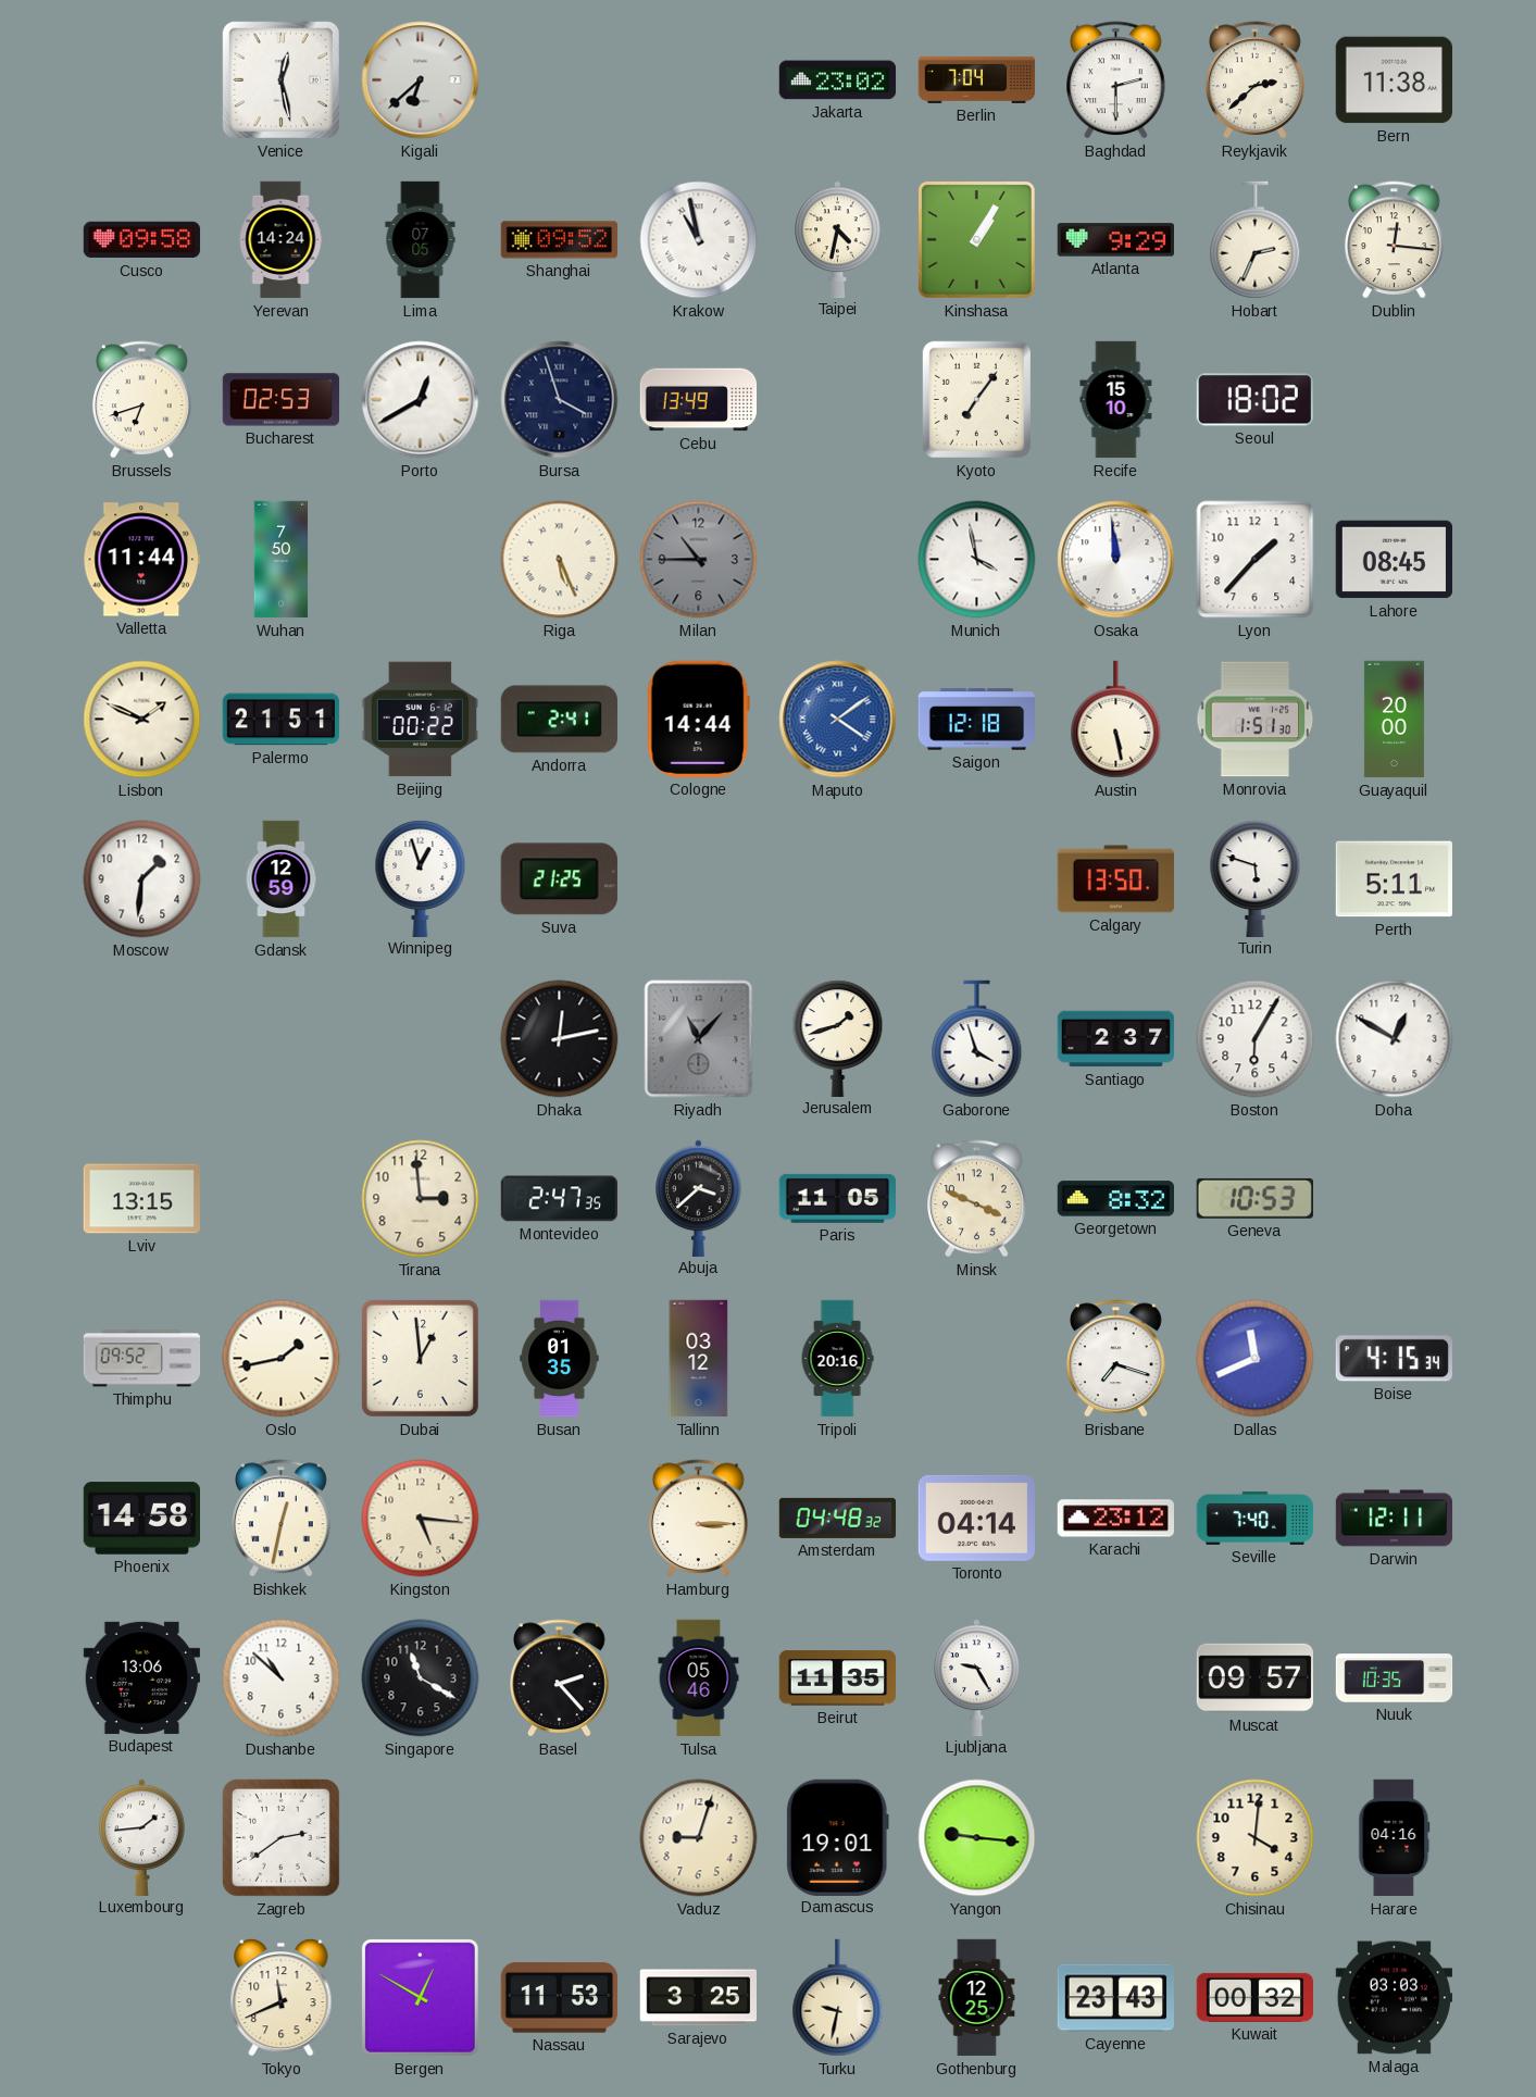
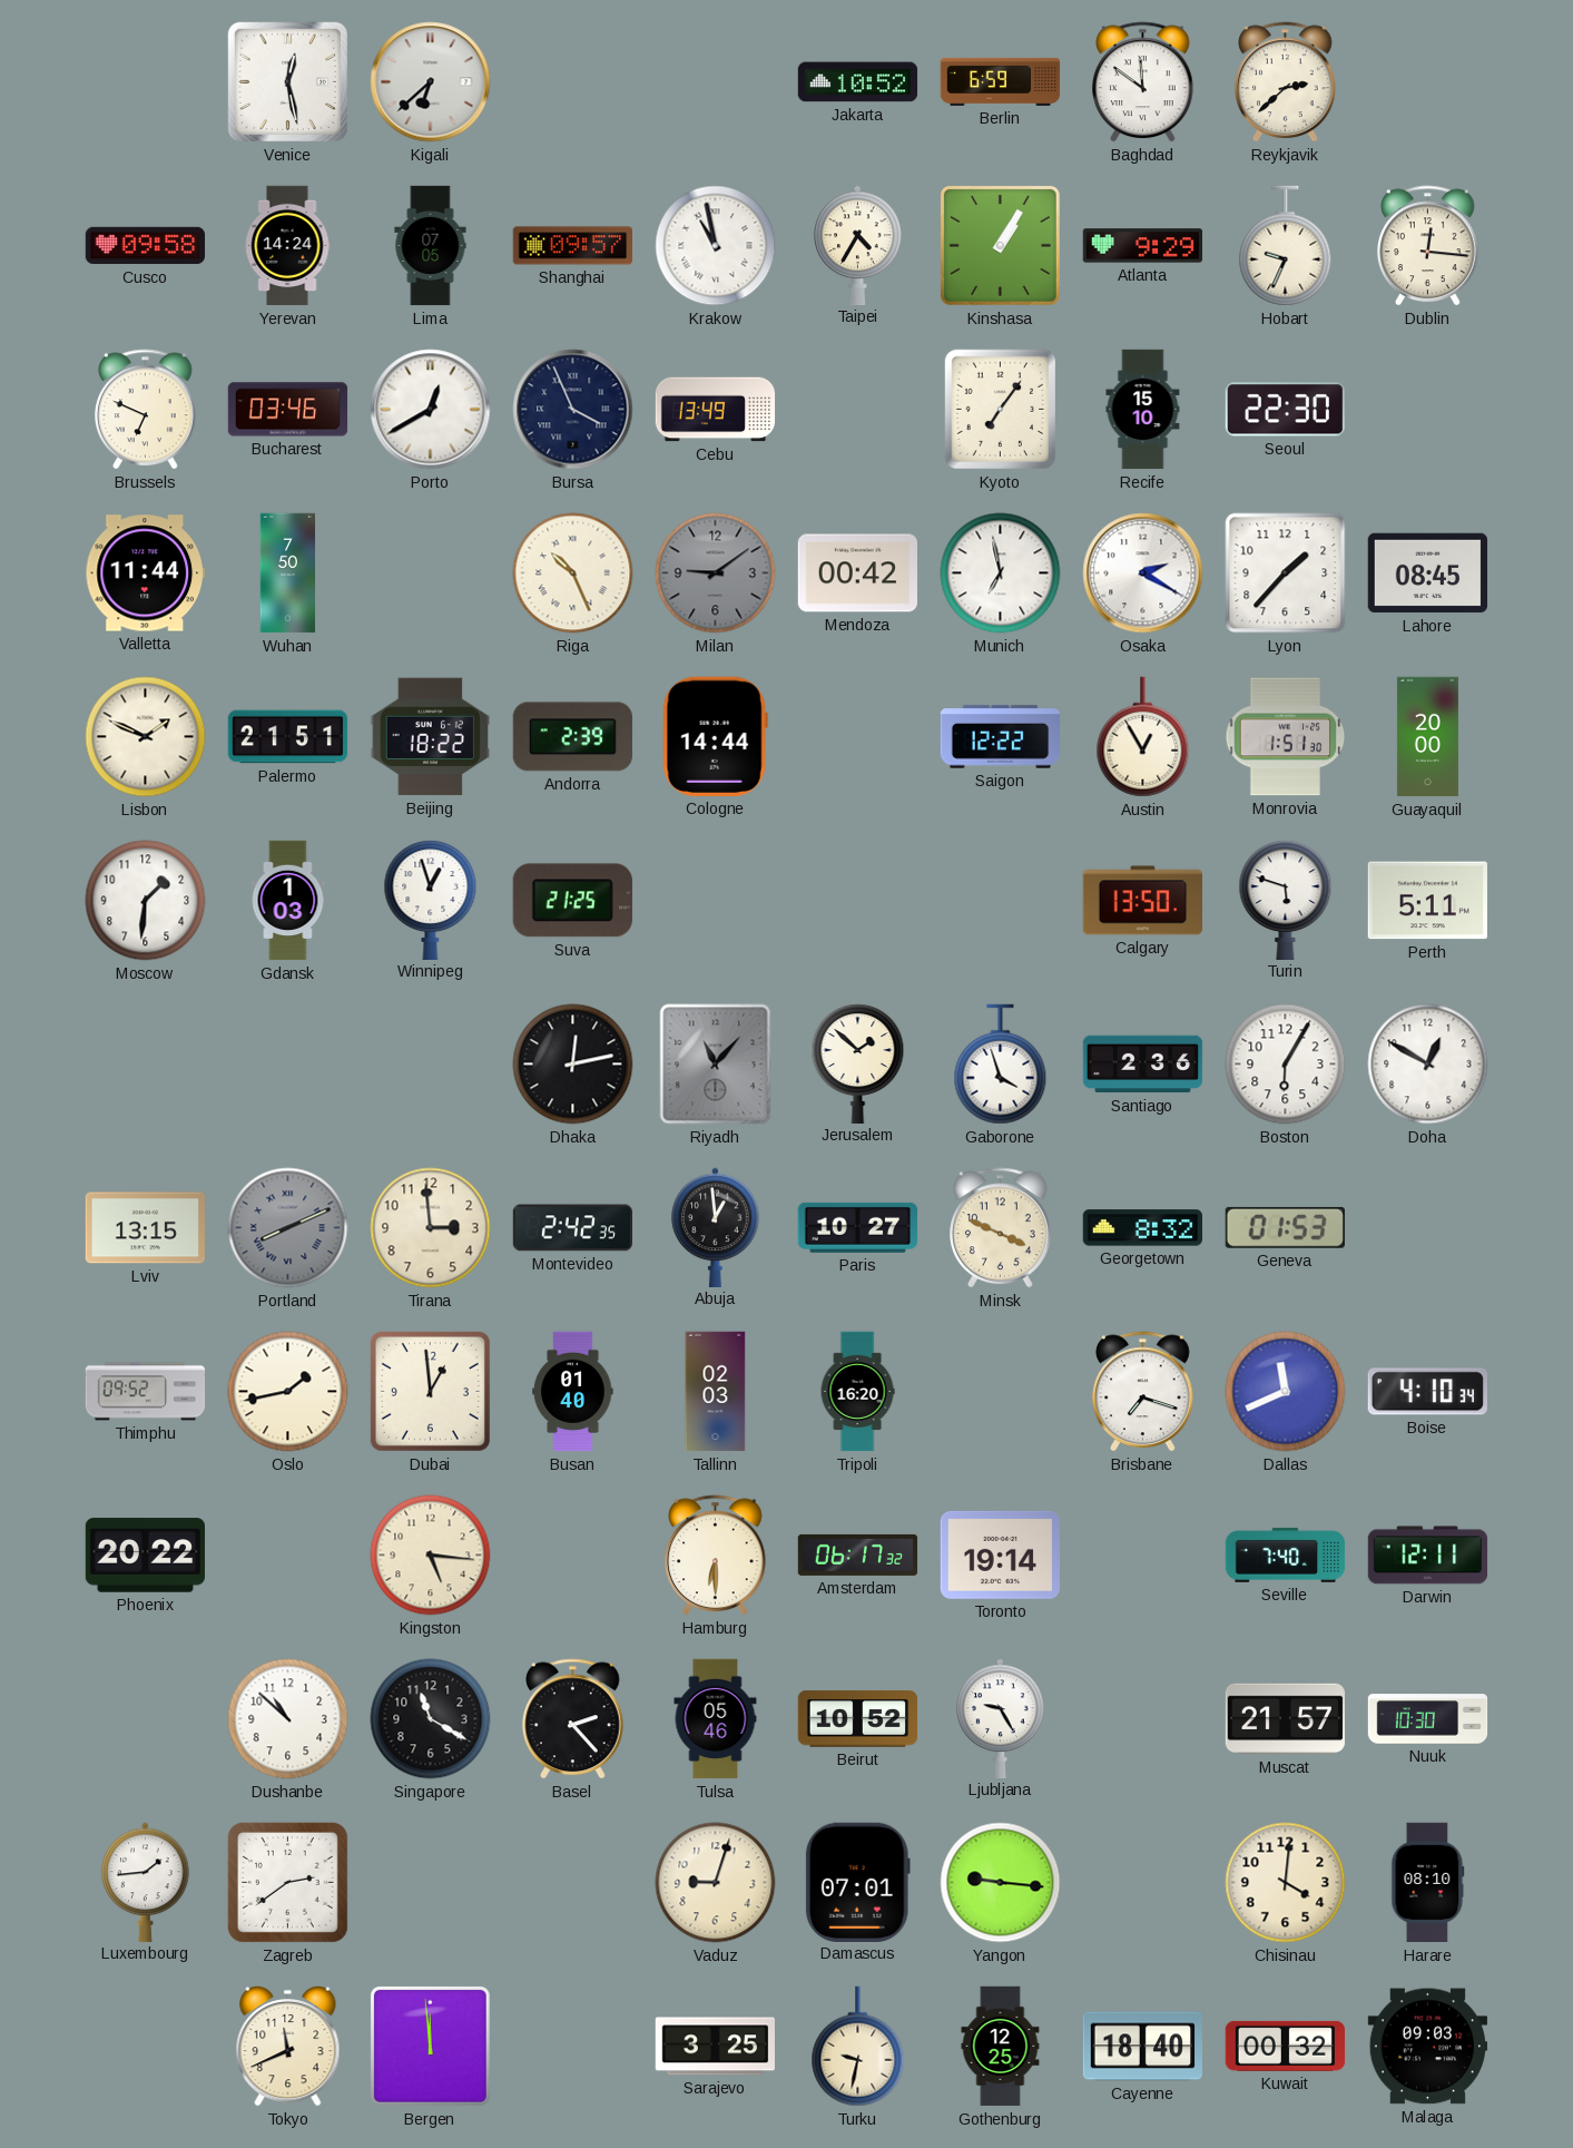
Jakarta: 23:02 -> 10:52
Berlin: 7:04 -> 6:59
Baghdad: 2:30 -> 11:51
Bern: 11:38 -> none
Shanghai: 09:52 -> 09:57
Taipei: 4:32 -> 4:35
Hobart: 2:34 -> 9:34
Brussels: 6:42 -> 6:49
Bucharest: 02:53 -> 03:46
Bursa: 3:57 -> 3:56
Seoul: 18:02 -> 22:30
Riga: 5:26 -> 10:26
Milan: 10:45 -> 9:09
Mendoza: none -> 00:42
Munich: 3:58 -> 6:58
Osaka: 11:59 -> 2:20
Beijing: 00:22 -> 18:22
Andorra: 2:41 -> 2:39
Maputo: 4:09 -> none
Saigon: 12:18 -> 12:22
Austin: 5:28 -> 12:55
Gdansk: 12:59 -> 1:03
Jerusalem: 1:42 -> 1:52
Santiago: 2:37 -> 2:36
Portland: none -> 8:11
Montevideo: 2:47 -> 2:42
Abuja: 3:38 -> 12:59
Paris: 11:05 -> 10:27
Geneva: 10:53 -> 01:53
Busan: 01:35 -> 01:40
Tallinn: 03:12 -> 02:03
Tripoli: 20:16 -> 16:20
Boise: 4:15 -> 4:10
Phoenix: 14:58 -> 20:22
Bishkek: 12:32 -> none
Hamburg: 3:15 -> 6:30
Amsterdam: 04:48 -> 06:17
Toronto: 04:14 -> 19:14
Karachi: 23:12 -> none
Budapest: 13:06 -> none
Beirut: 11:35 -> 10:52
Muscat: 09:57 -> 21:57
Nuuk: 10:35 -> 10:30
Damascus: 19:01 -> 07:01
Harare: 04:16 -> 08:10
Bergen: 12:50 -> 11:59
Nassau: 11:53 -> none
Cayenne: 23:43 -> 18:40
Malaga: 03:03 -> 09:03
